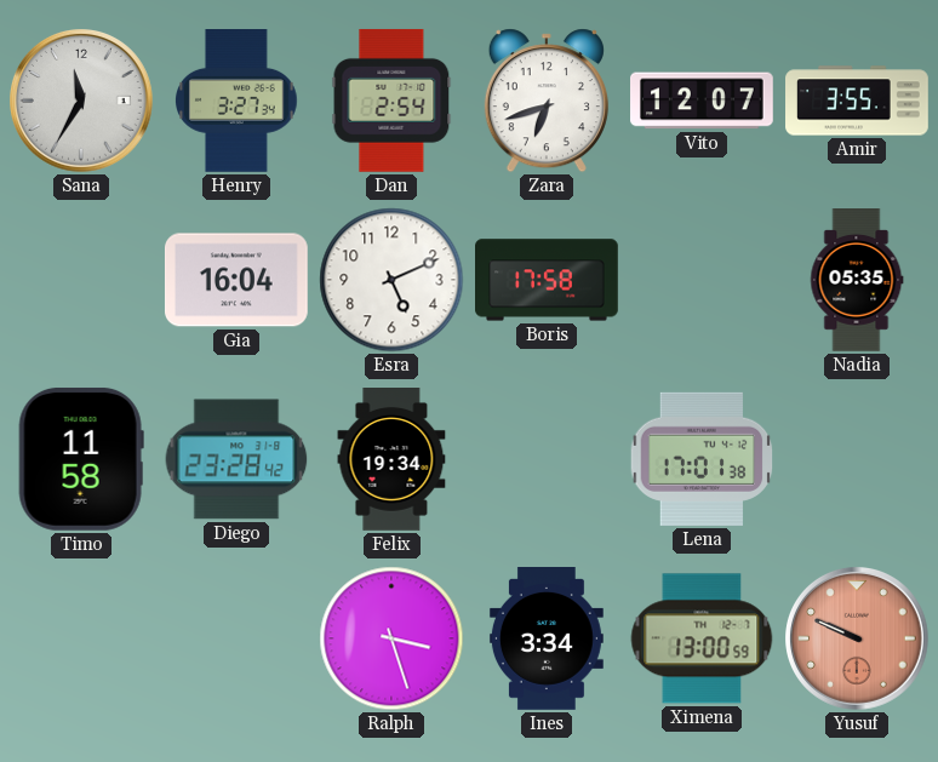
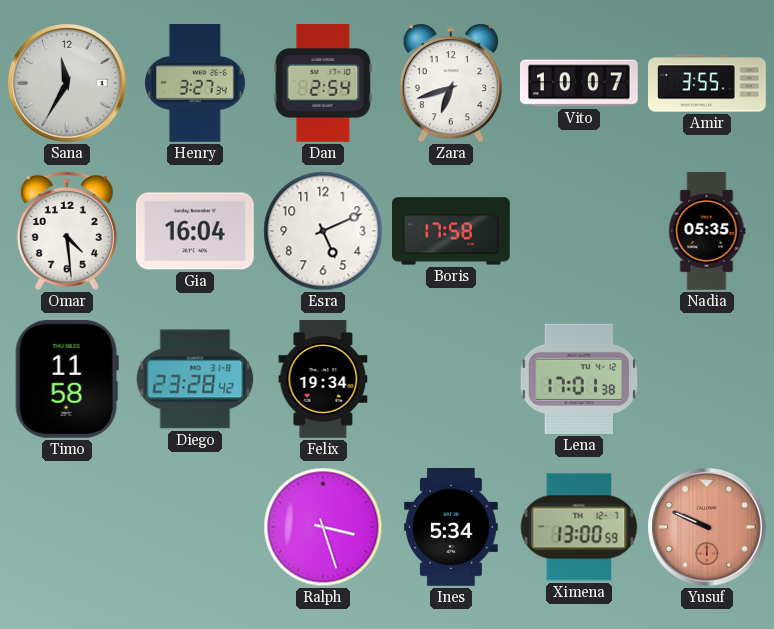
Vito: 12:07 -> 10:07
Omar: none -> 4:29
Ines: 3:34 -> 5:34
